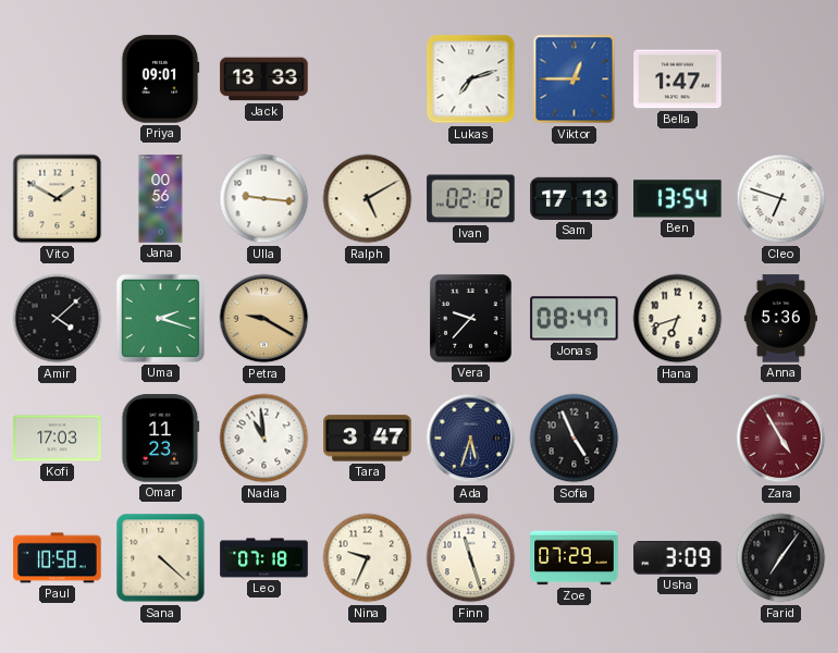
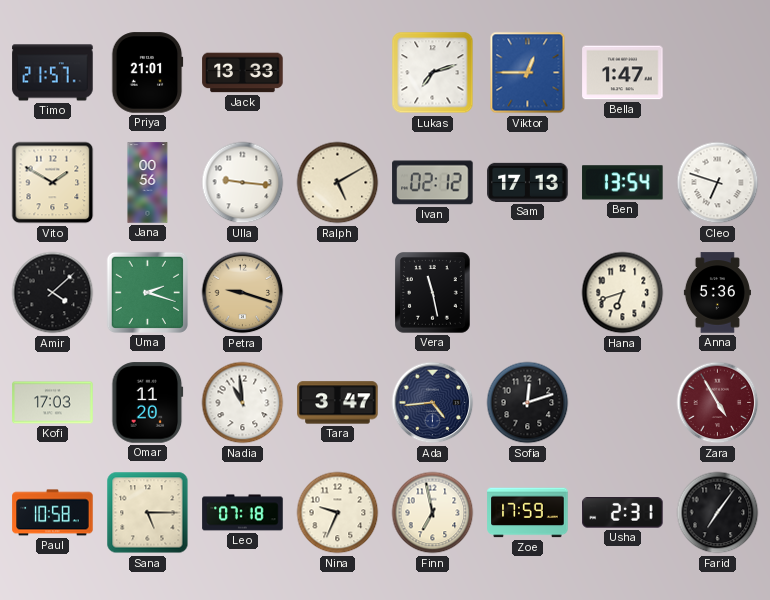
Timo: none -> 21:57
Priya: 09:01 -> 21:01
Petra: 9:20 -> 9:18
Vera: 9:37 -> 11:28
Jonas: 08:47 -> none
Omar: 11:23 -> 11:20
Ada: 5:33 -> 4:44
Sofia: 4:56 -> 12:12
Sana: 4:22 -> 5:15
Finn: 11:27 -> 6:58
Zoe: 07:29 -> 17:59
Usha: 3:09 -> 2:31
